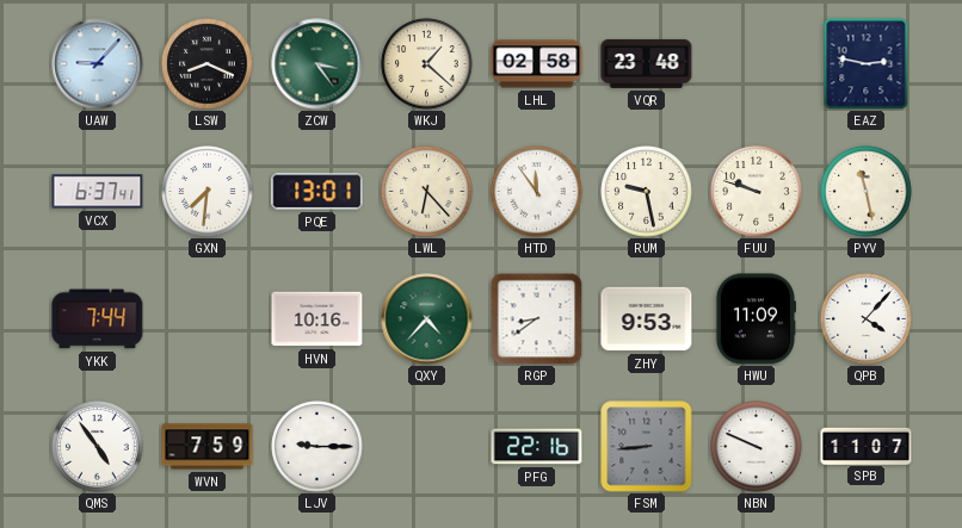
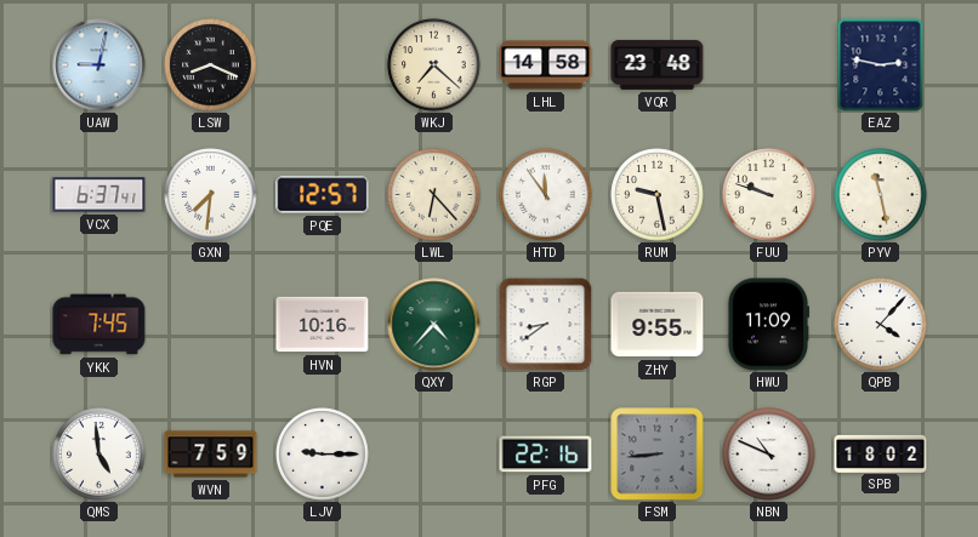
UAW: 9:07 -> 9:02
ZCW: 3:24 -> none
WKJ: 1:22 -> 7:22
LHL: 02:58 -> 14:58
PQE: 13:01 -> 12:57
YKK: 7:44 -> 7:45
ZHY: 9:53 -> 9:55
QMS: 4:54 -> 4:59
NBN: 9:49 -> 10:49
SPB: 11:07 -> 18:02
